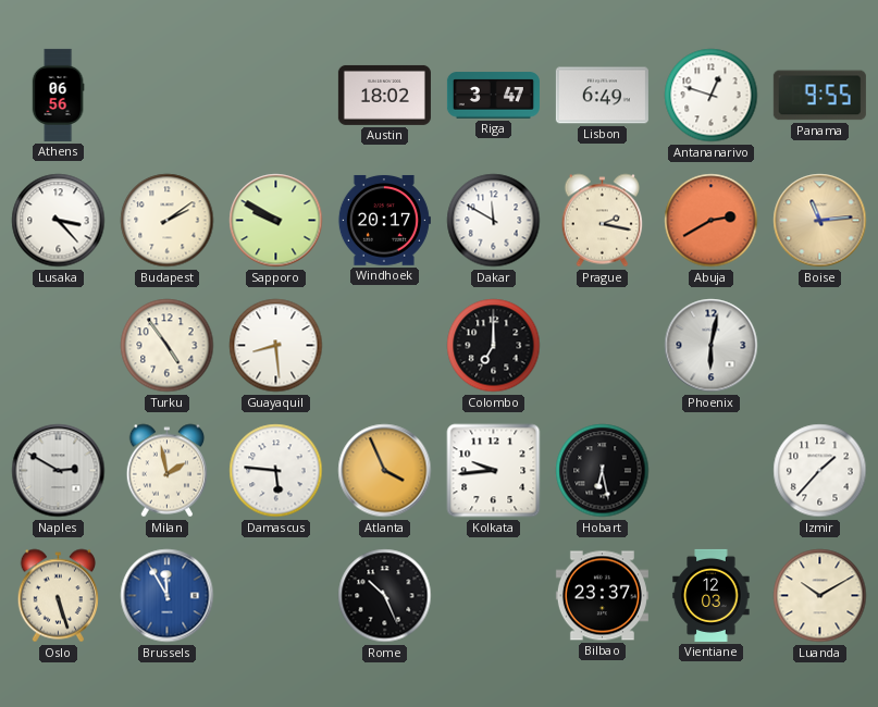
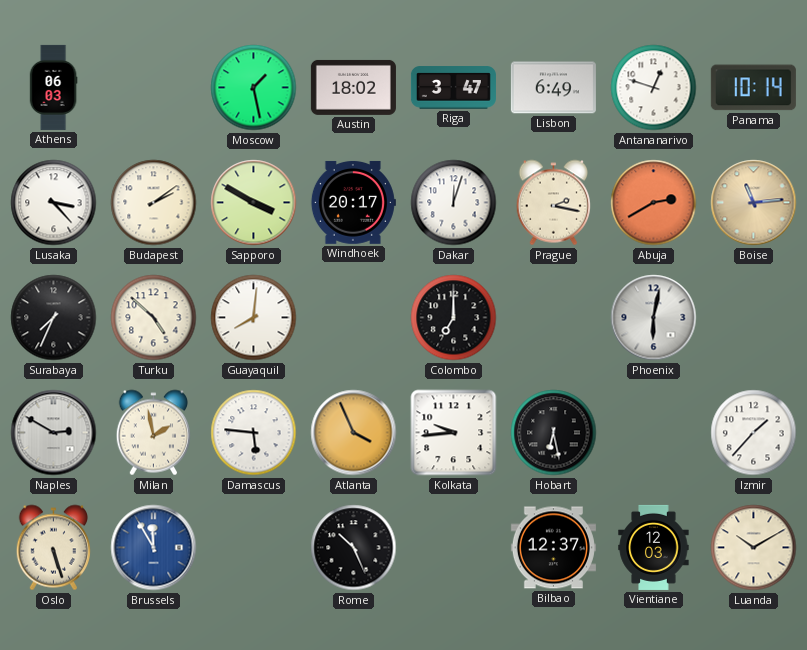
Athens: 06:56 -> 06:03
Moscow: none -> 1:28
Panama: 9:55 -> 10:14
Sapporo: 9:50 -> 3:50
Dakar: 11:50 -> 12:03
Surabaya: none -> 7:34
Turku: 4:54 -> 4:52
Guayaquil: 8:29 -> 8:01
Bilbao: 23:37 -> 12:37
